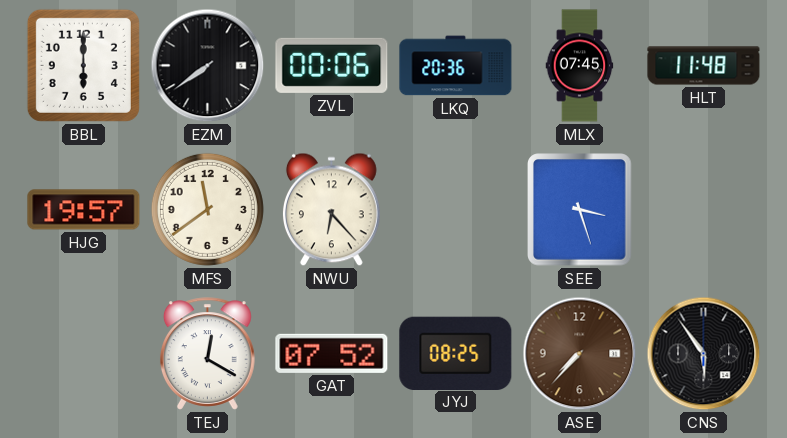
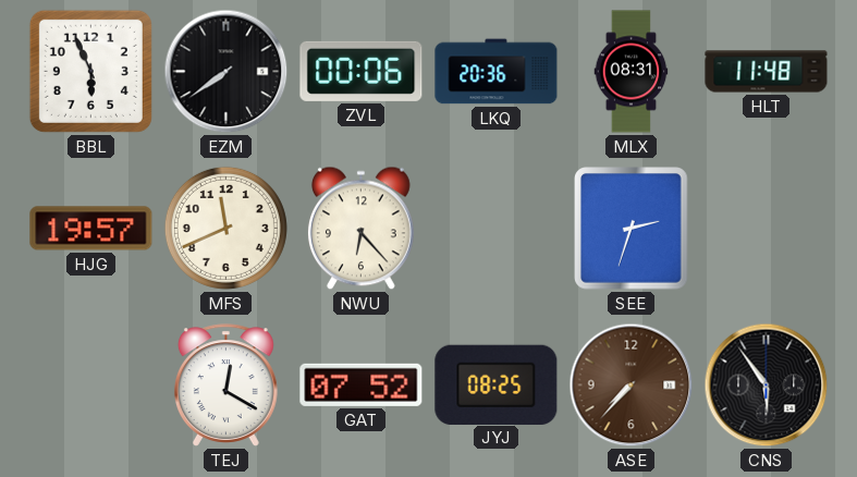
BBL: 6:00 -> 5:56
MLX: 07:45 -> 08:31
MFS: 11:39 -> 11:41
SEE: 3:27 -> 2:33
